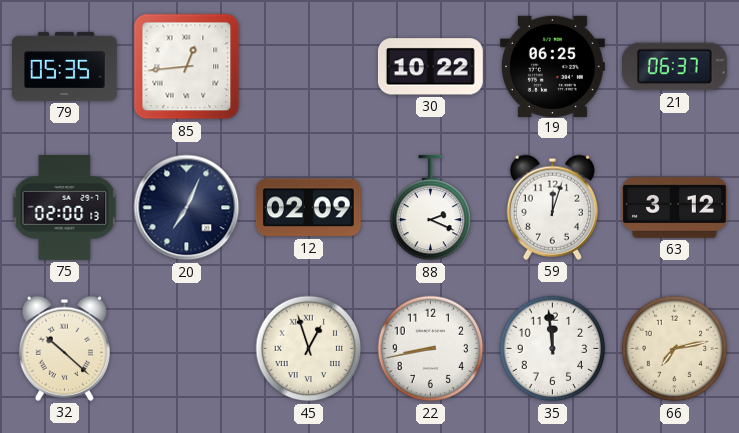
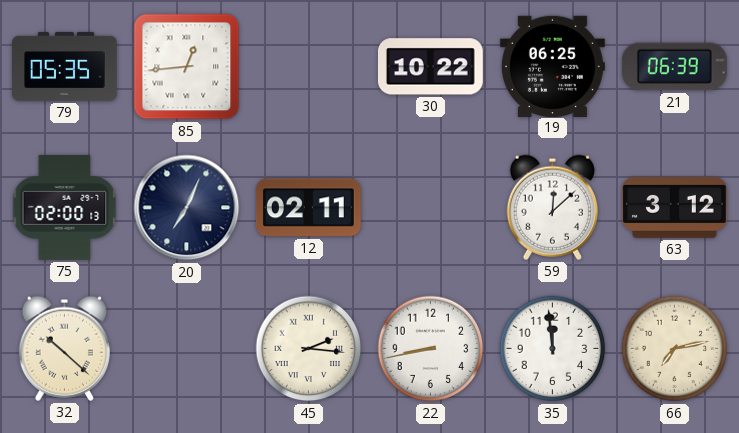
21: 06:37 -> 06:39
12: 02:09 -> 02:11
88: 2:19 -> none
59: 12:03 -> 12:08
45: 12:57 -> 2:16
